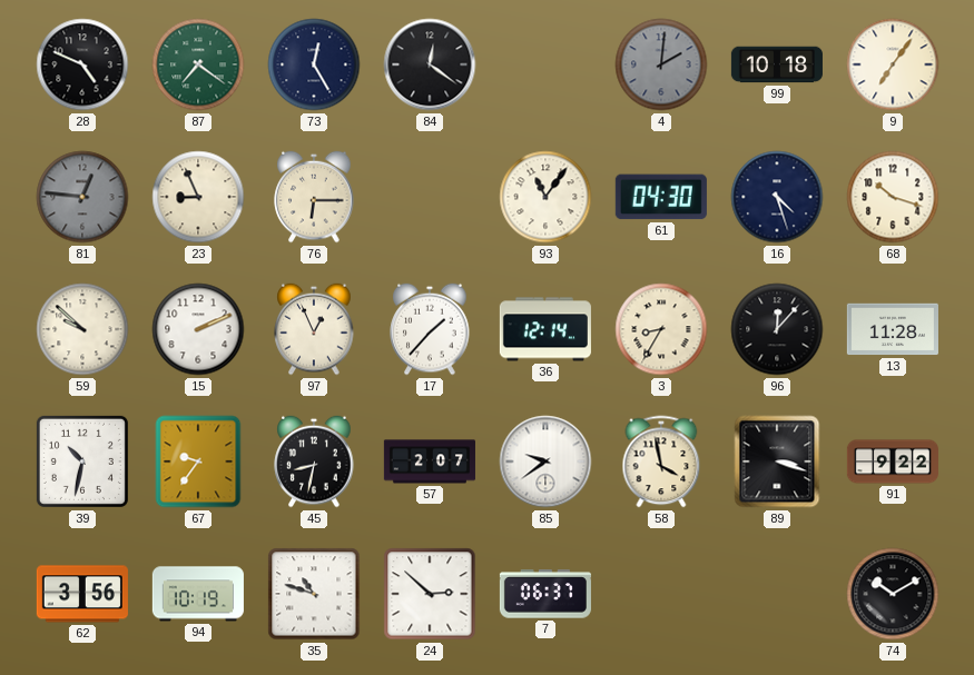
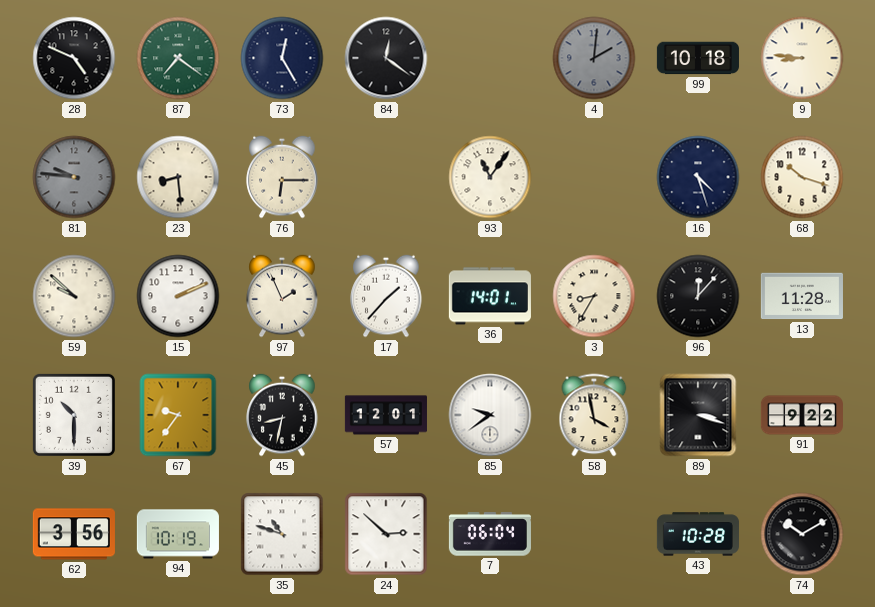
9: 7:06 -> 8:46
81: 12:46 -> 9:46
23: 8:56 -> 8:29
61: 04:30 -> none
97: 12:56 -> 1:56
36: 12:14 -> 14:01
39: 10:32 -> 10:30
57: 2:07 -> 12:01
7: 06:37 -> 06:04
43: none -> 10:28
